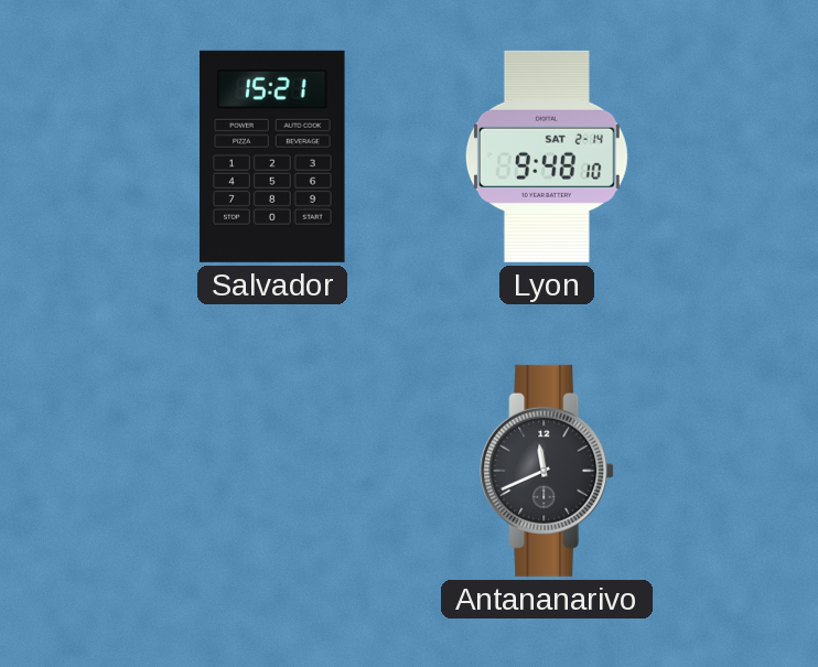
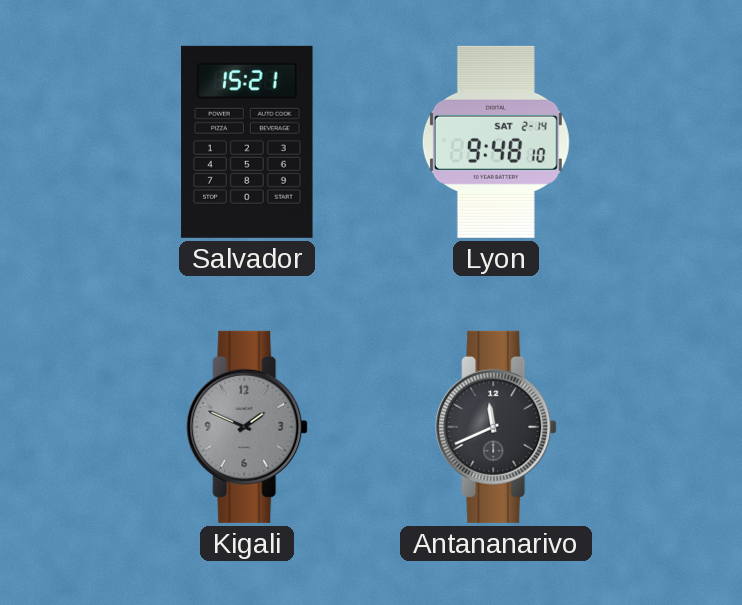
Kigali: none -> 1:49
